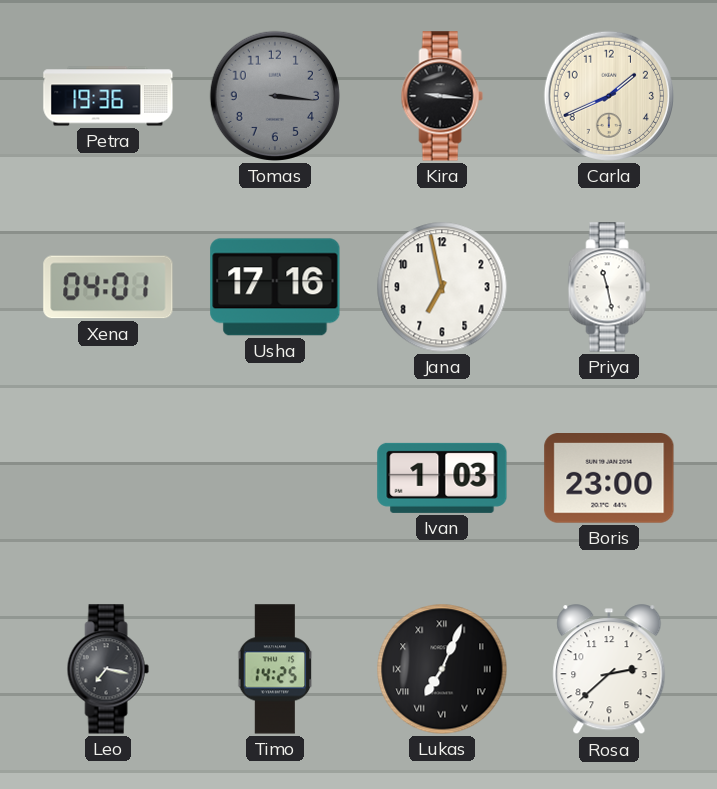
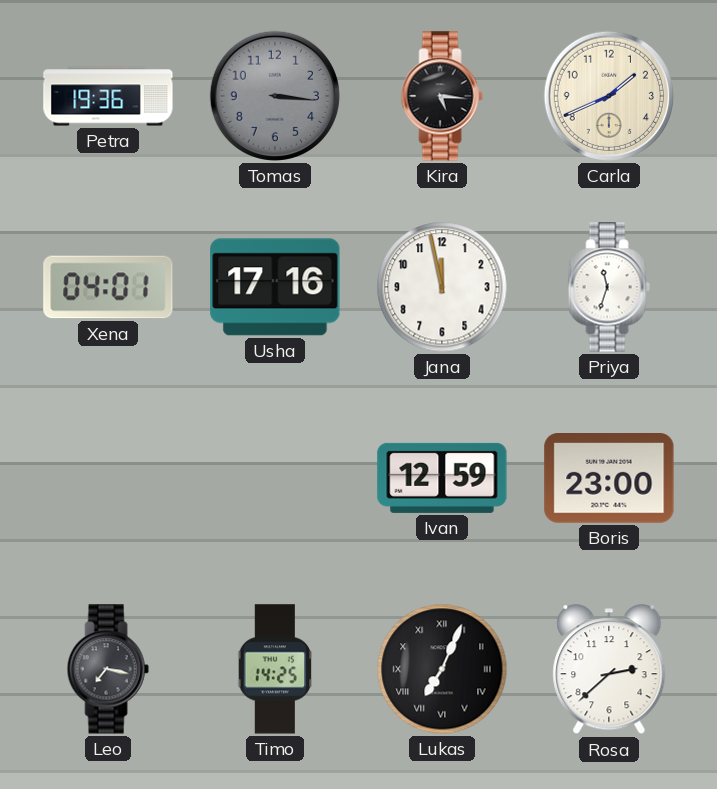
Kira: 9:16 -> 5:16
Jana: 6:58 -> 11:58
Priya: 11:28 -> 11:33
Ivan: 1:03 -> 12:59
